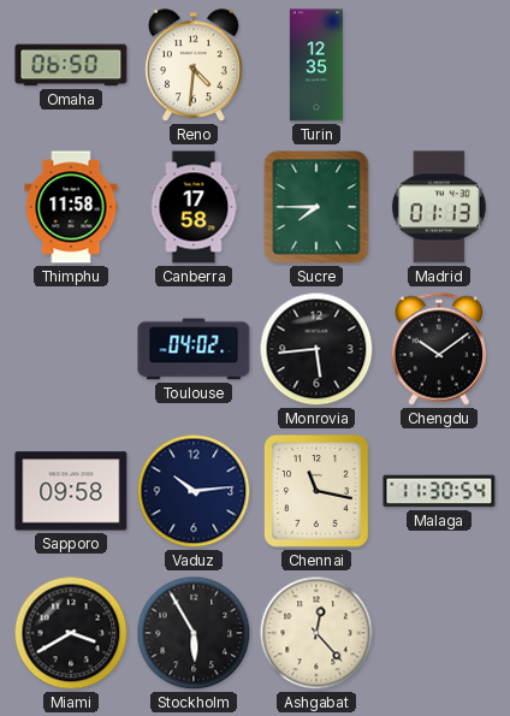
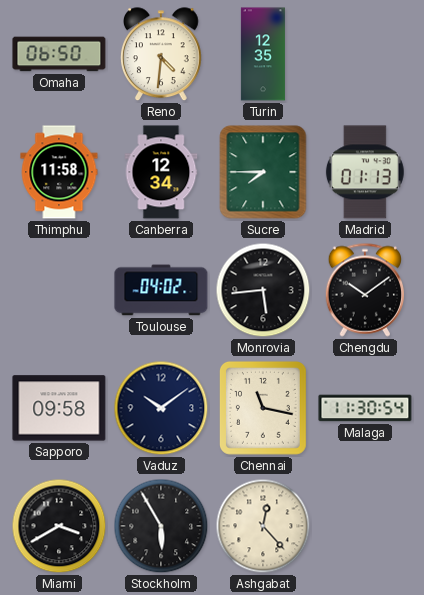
Canberra: 17:58 -> 12:34
Vaduz: 10:14 -> 10:09
